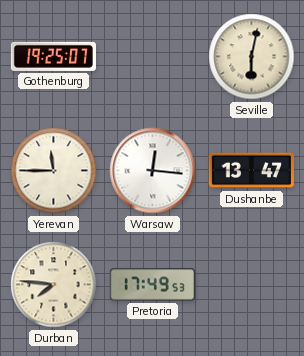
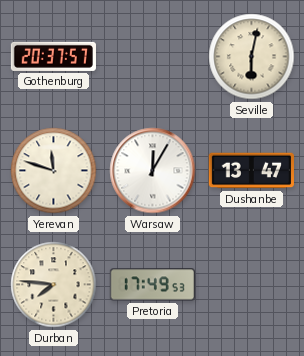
Gothenburg: 19:25 -> 20:37
Yerevan: 11:45 -> 11:48
Warsaw: 12:16 -> 12:05
